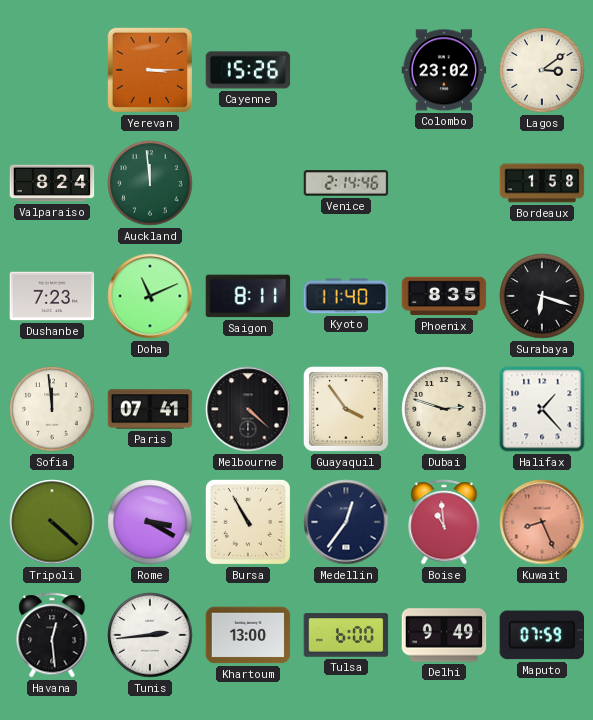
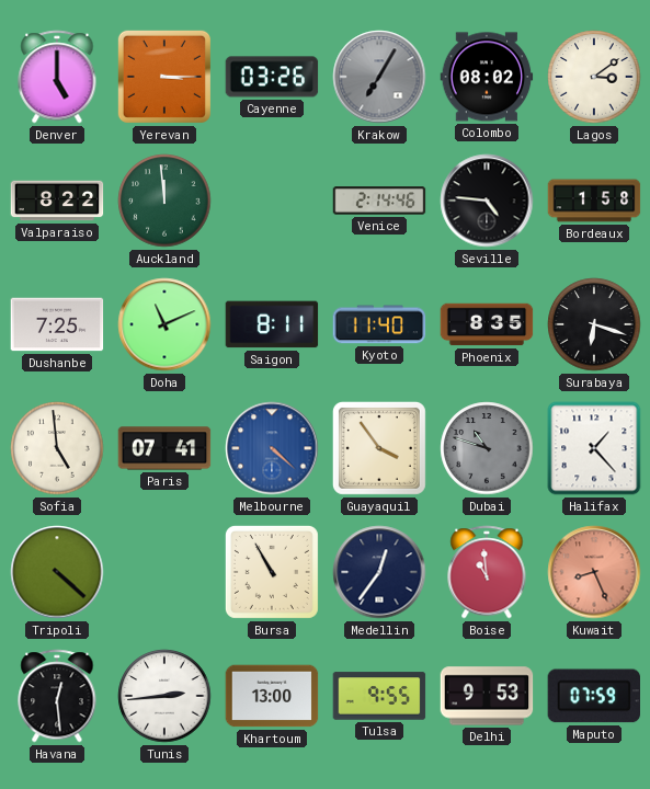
Denver: none -> 5:00
Cayenne: 15:26 -> 03:26
Krakow: none -> 7:05
Colombo: 23:02 -> 08:02
Valparaiso: 8:24 -> 8:22
Seville: none -> 4:46
Dushanbe: 7:23 -> 7:25
Sofia: 11:59 -> 4:59
Melbourne dial: black -> blue
Dubai: 2:48 -> 10:48
Dubai dial: cream -> grey
Rome: 3:20 -> none
Tulsa: 6:00 -> 9:55
Delhi: 9:49 -> 9:53
